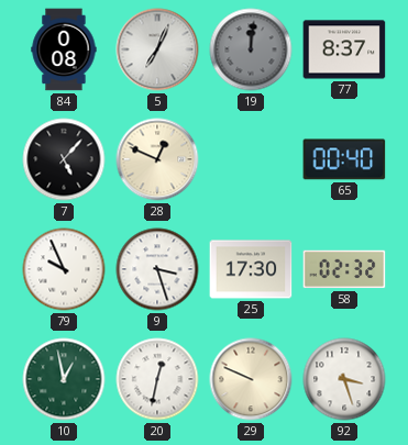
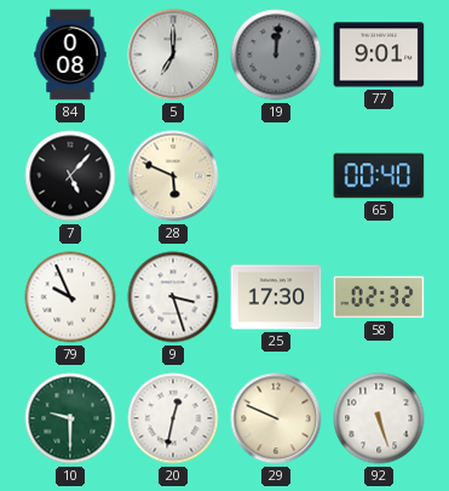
5: 7:04 -> 7:00
77: 8:37 -> 9:01
28: 12:49 -> 5:49
10: 12:58 -> 9:30
92: 3:27 -> 5:27
